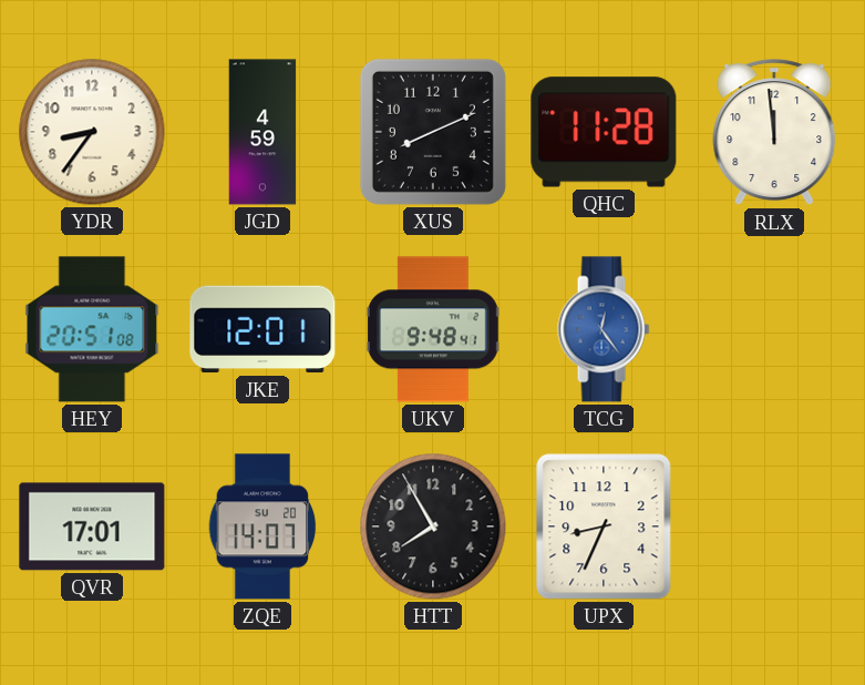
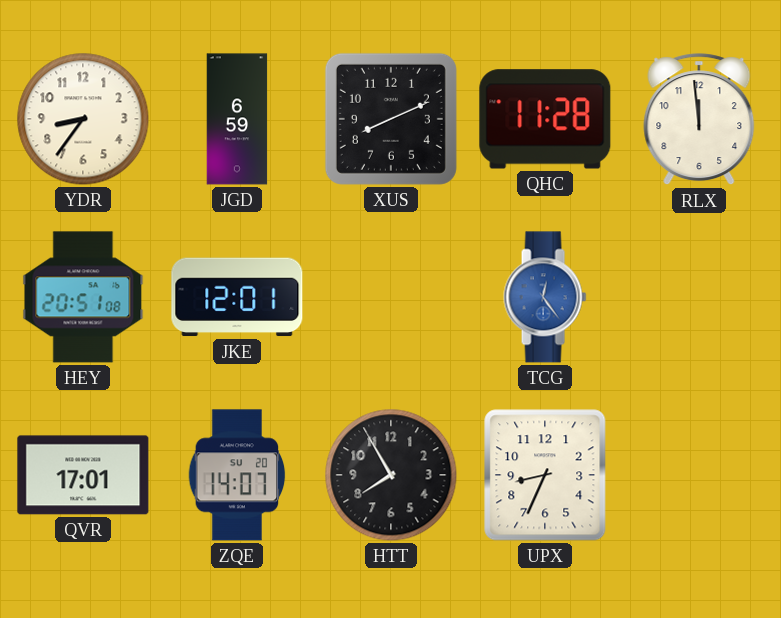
JGD: 4:59 -> 6:59
UKV: 9:48 -> none
